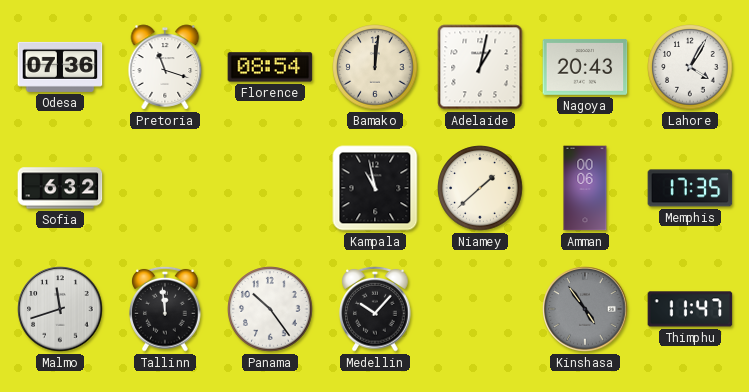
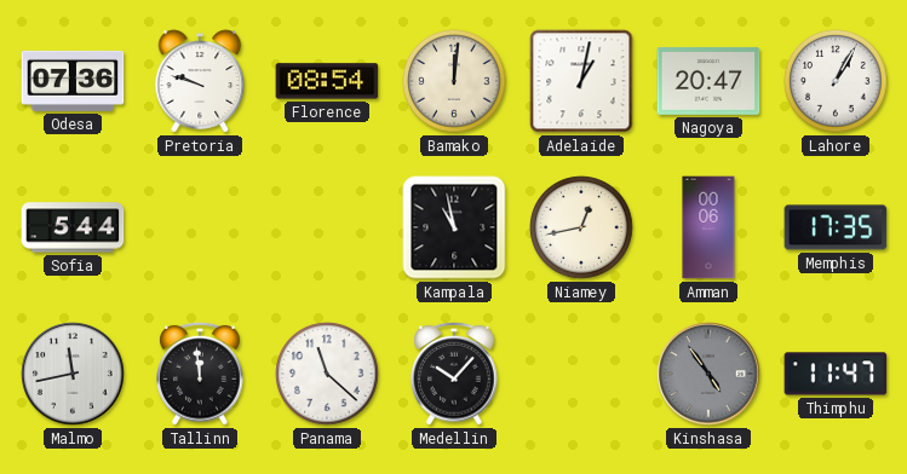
Pretoria: 11:18 -> 9:48
Nagoya: 20:43 -> 20:47
Lahore: 4:05 -> 1:05
Sofia: 6:32 -> 5:44
Niamey: 1:38 -> 12:43
Malmo: 11:42 -> 11:43
Panama: 10:24 -> 11:22
